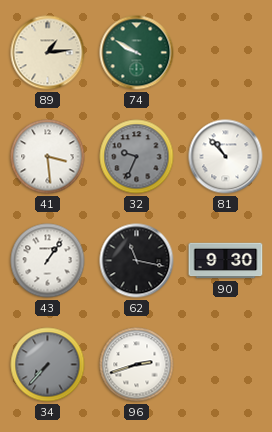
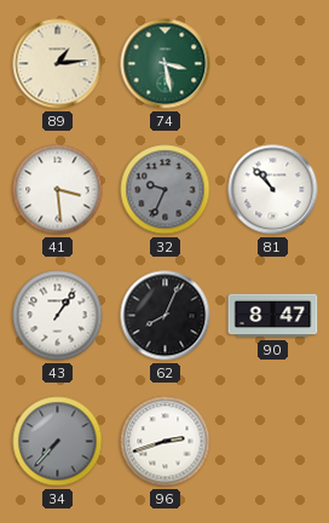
74: 9:50 -> 3:28
62: 11:17 -> 8:04
90: 9:30 -> 8:47
